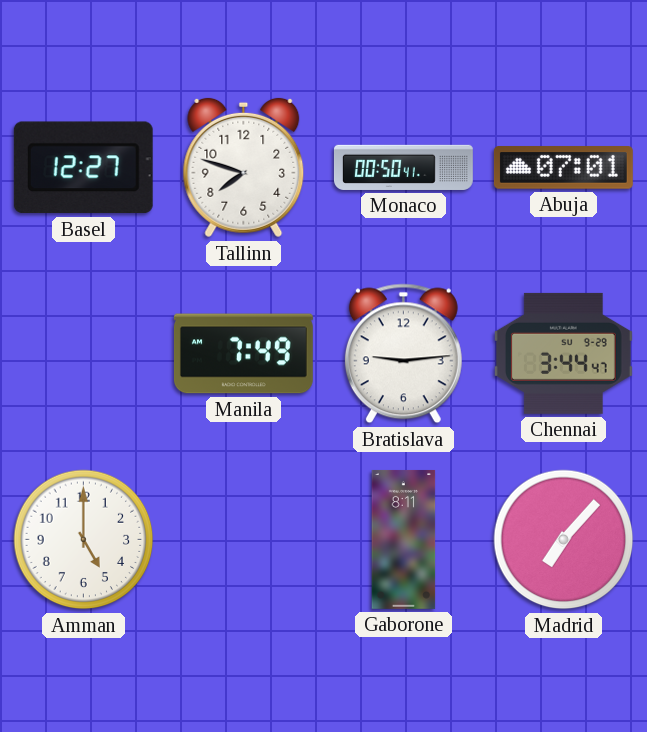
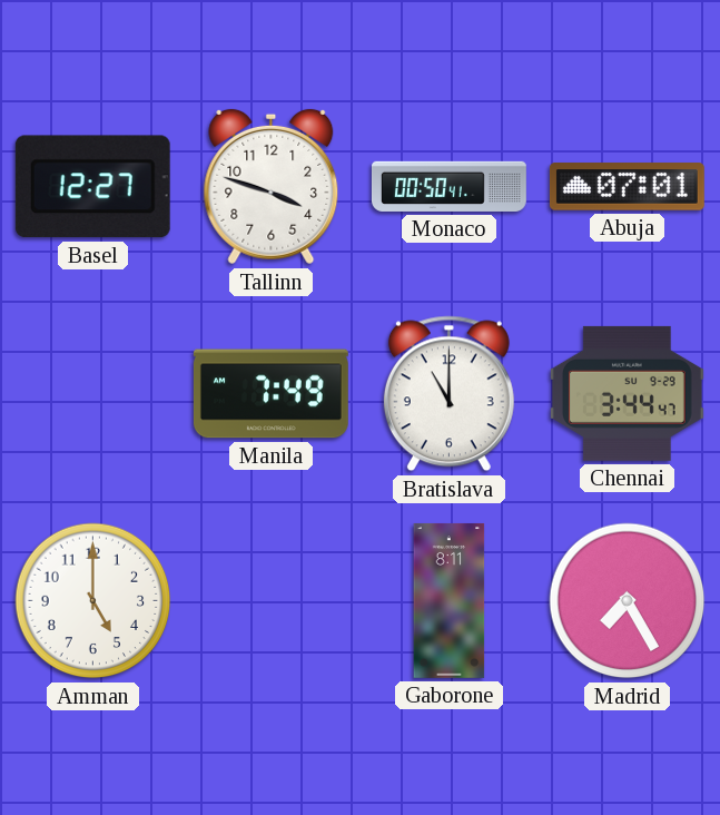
Tallinn: 7:48 -> 3:48
Bratislava: 9:14 -> 11:00
Madrid: 7:07 -> 7:25
